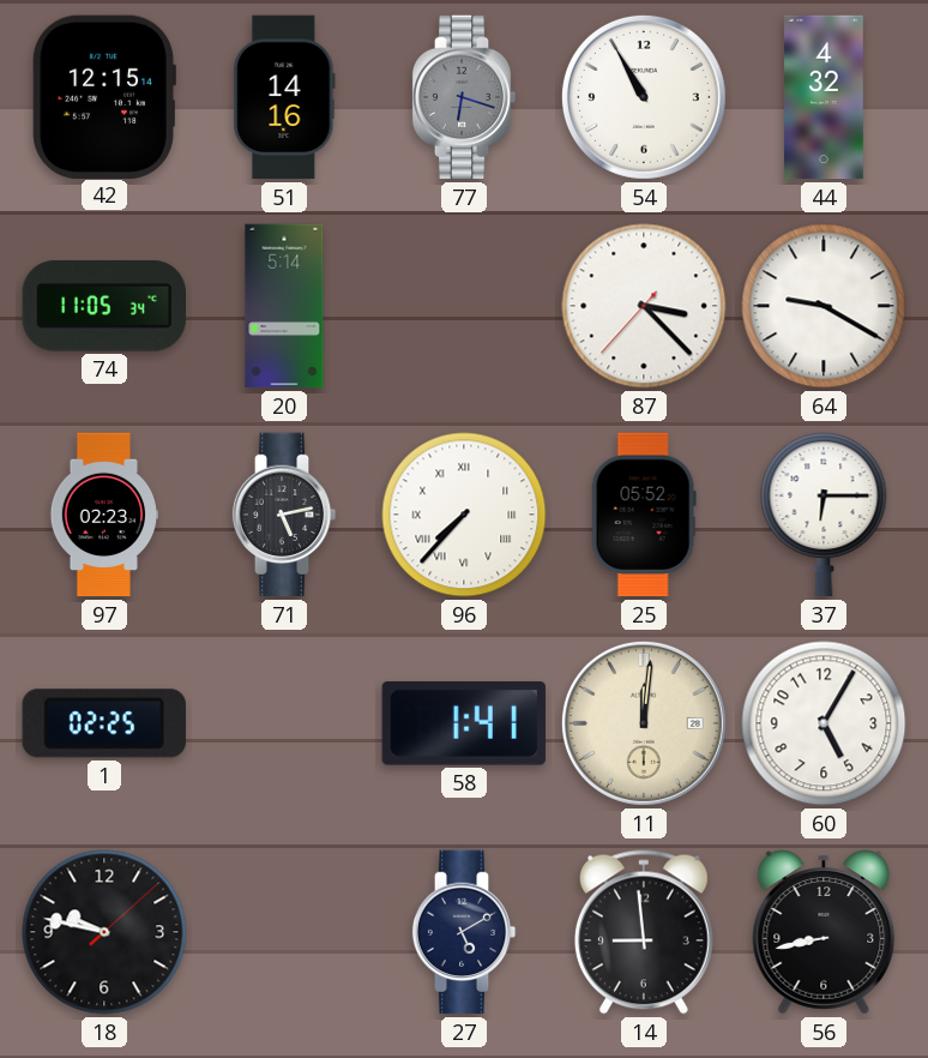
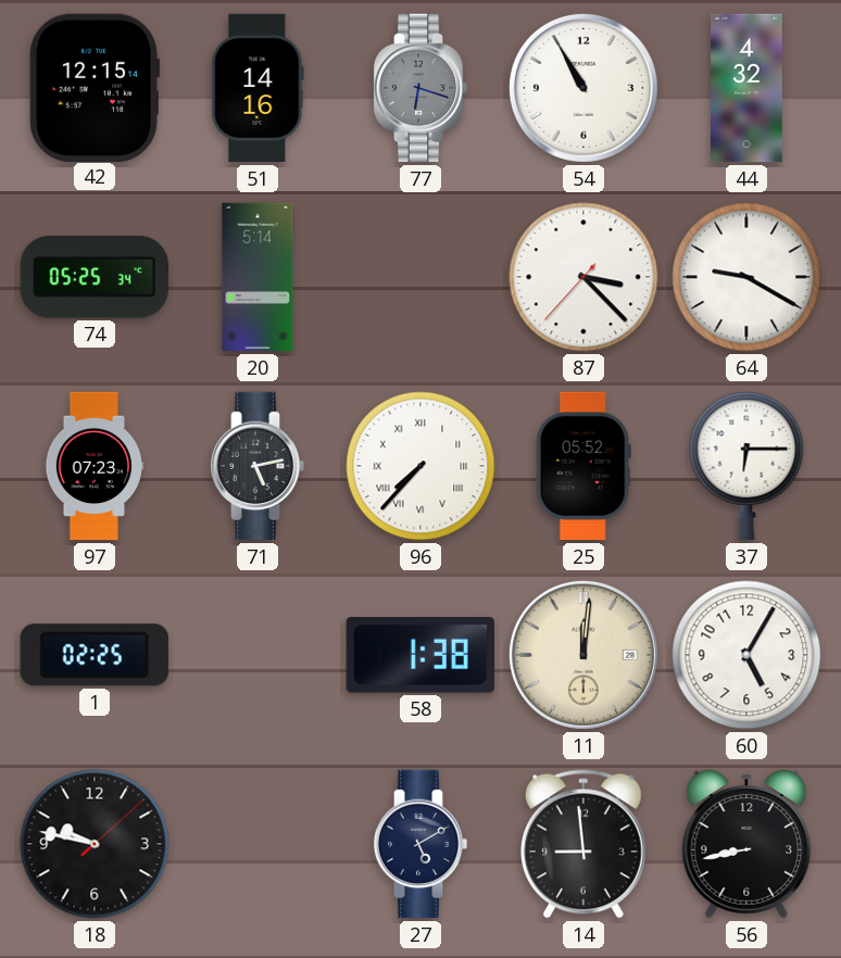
74: 11:05 -> 05:25
97: 02:23 -> 07:23
58: 1:41 -> 1:38
